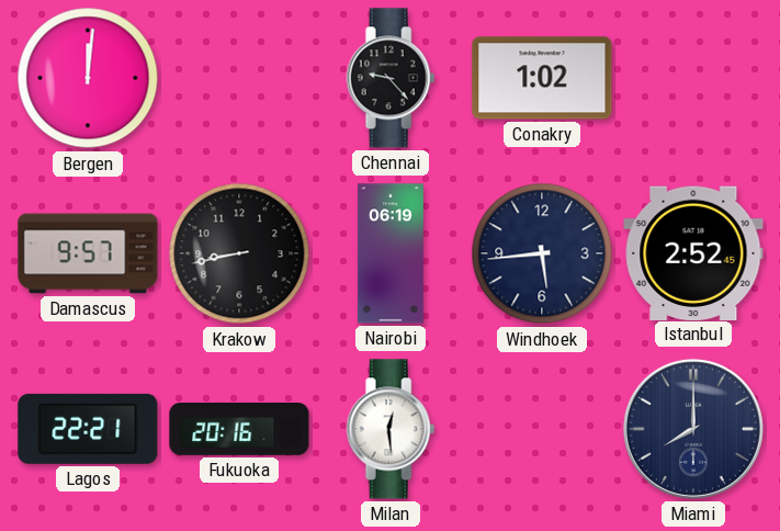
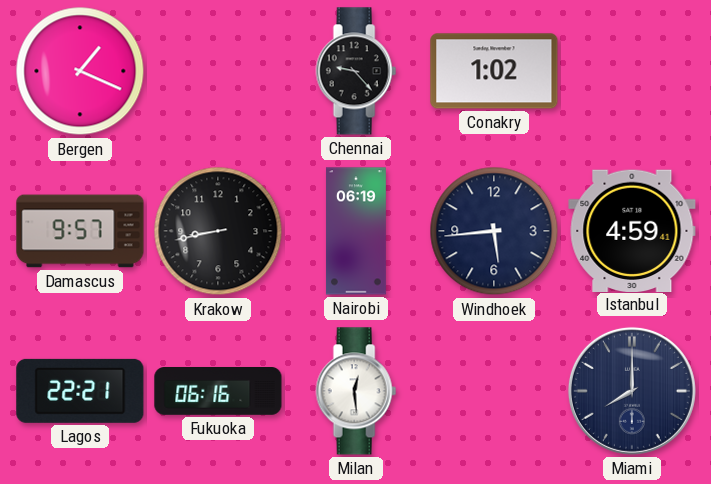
Bergen: 12:01 -> 1:19
Istanbul: 2:52 -> 4:59
Fukuoka: 20:16 -> 06:16
